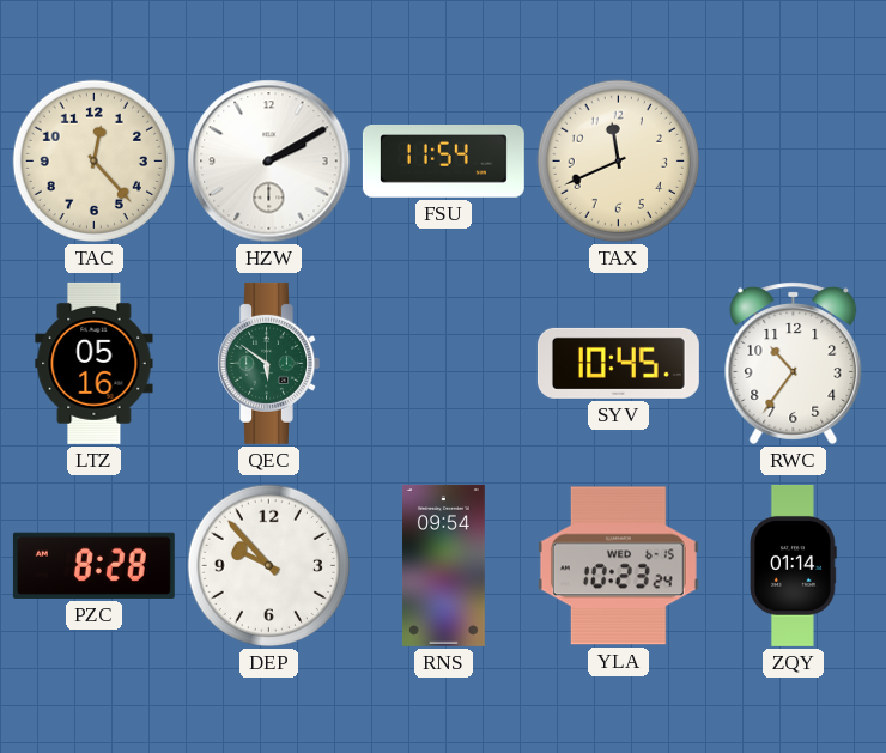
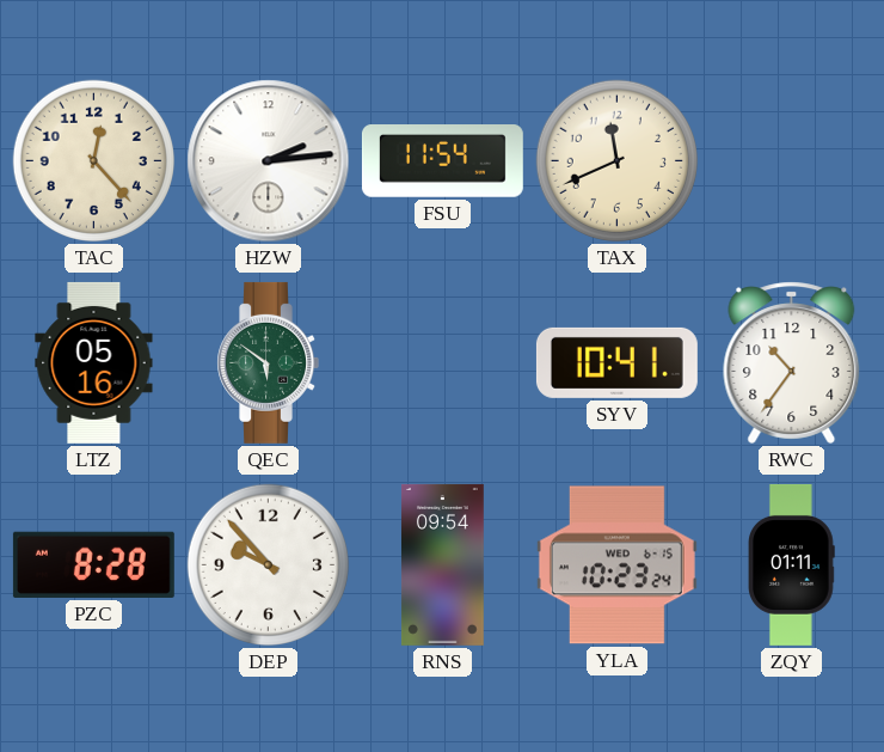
HZW: 2:10 -> 2:14
SYV: 10:45 -> 10:41
ZQY: 01:14 -> 01:11
